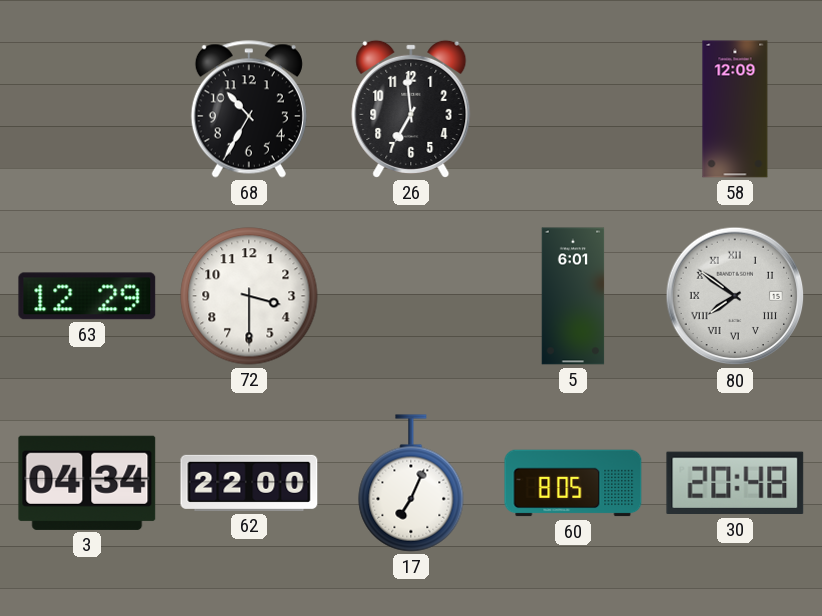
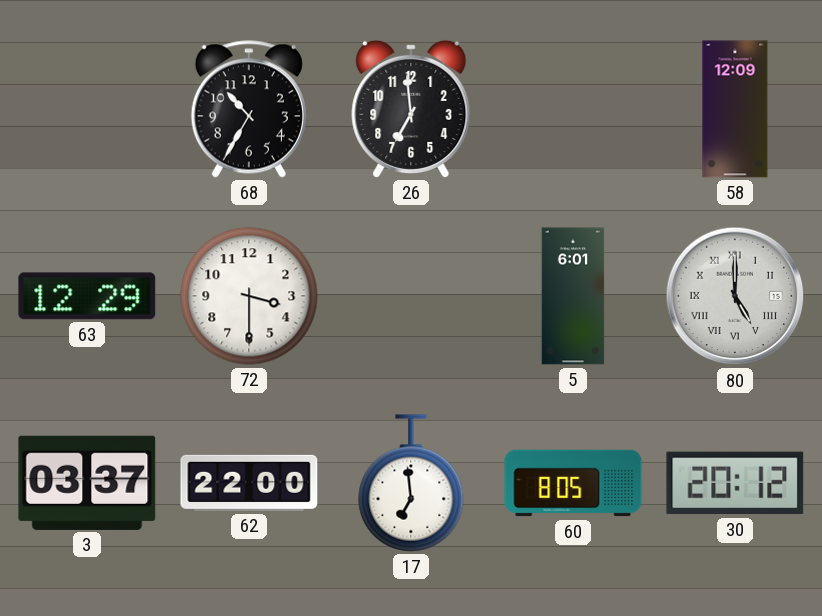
80: 7:51 -> 5:00
3: 04:34 -> 03:37
17: 7:04 -> 6:59
30: 20:48 -> 20:12
